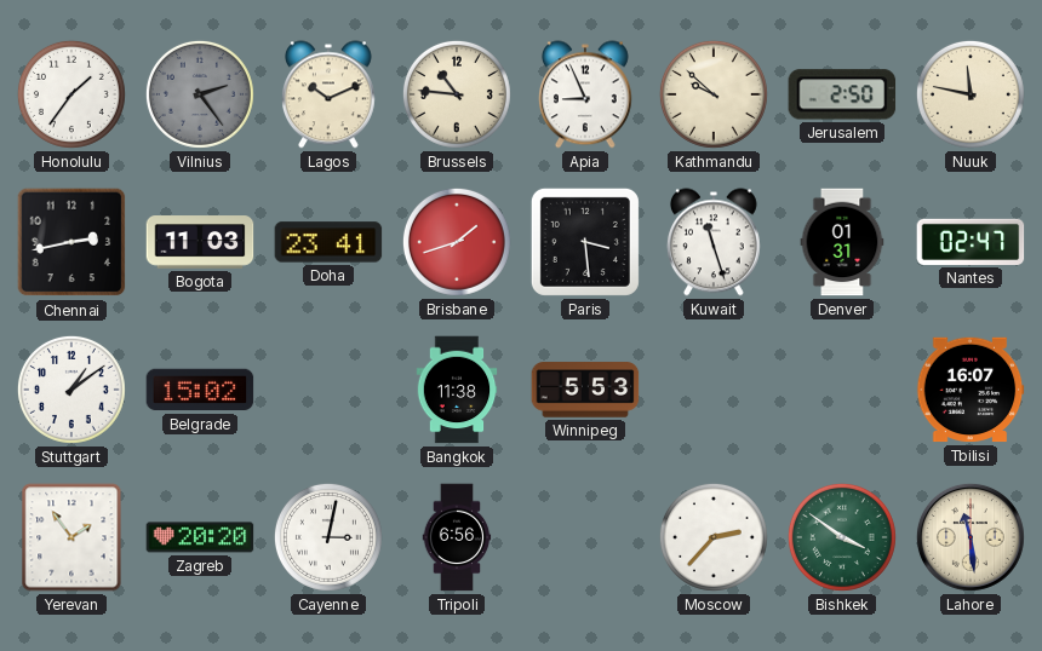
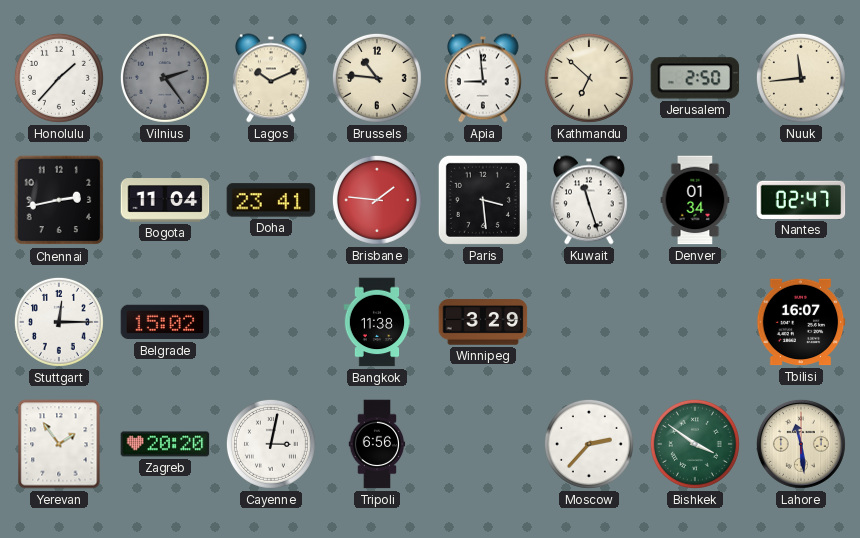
Honolulu: 1:36 -> 1:37
Apia: 8:56 -> 8:59
Kathmandu: 9:52 -> 6:52
Nuuk: 11:47 -> 11:44
Bogota: 11:03 -> 11:04
Brisbane: 1:42 -> 1:46
Denver: 01:31 -> 01:34
Stuttgart: 1:09 -> 12:15
Winnipeg: 5:53 -> 3:29
